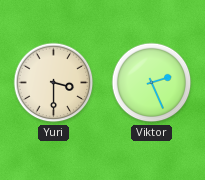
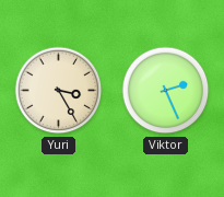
Yuri: 3:30 -> 3:25
